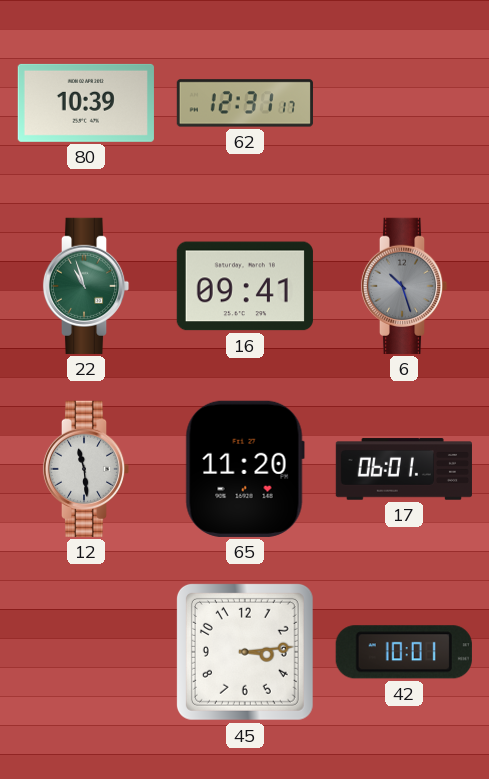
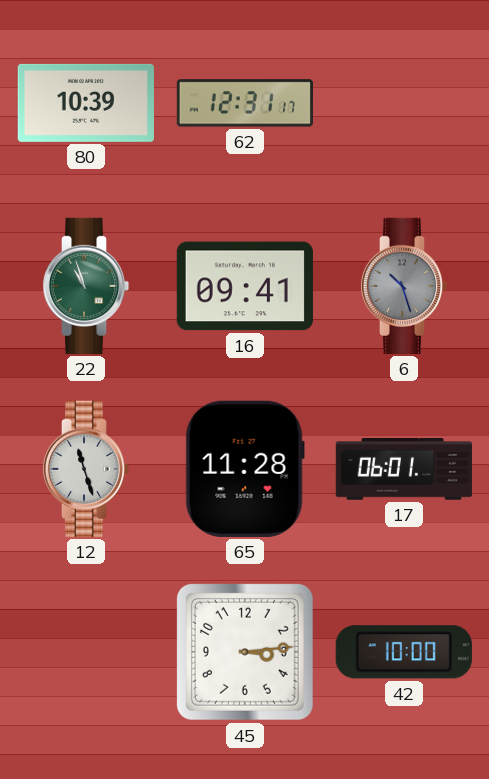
12: 11:29 -> 11:27
65: 11:20 -> 11:28
42: 10:01 -> 10:00
